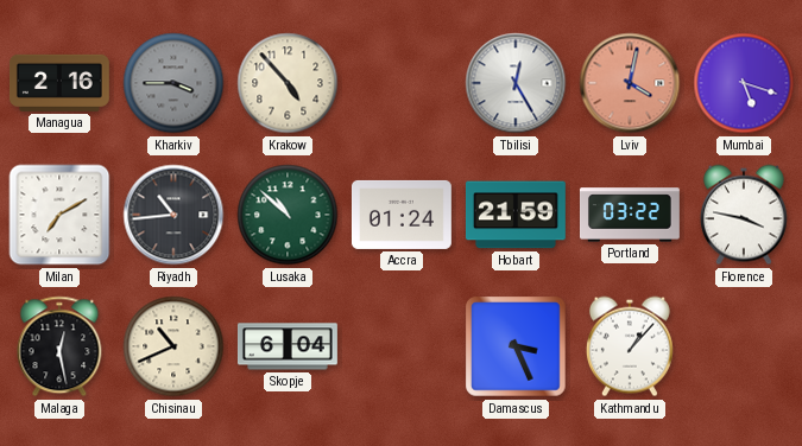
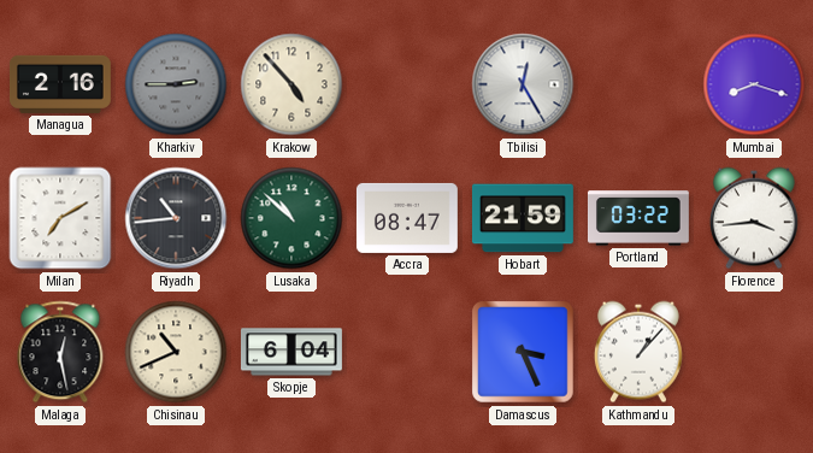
Kharkiv: 3:45 -> 2:45
Lviv: 4:02 -> none
Mumbai: 5:18 -> 8:18
Accra: 01:24 -> 08:47
Florence: 3:47 -> 3:44
